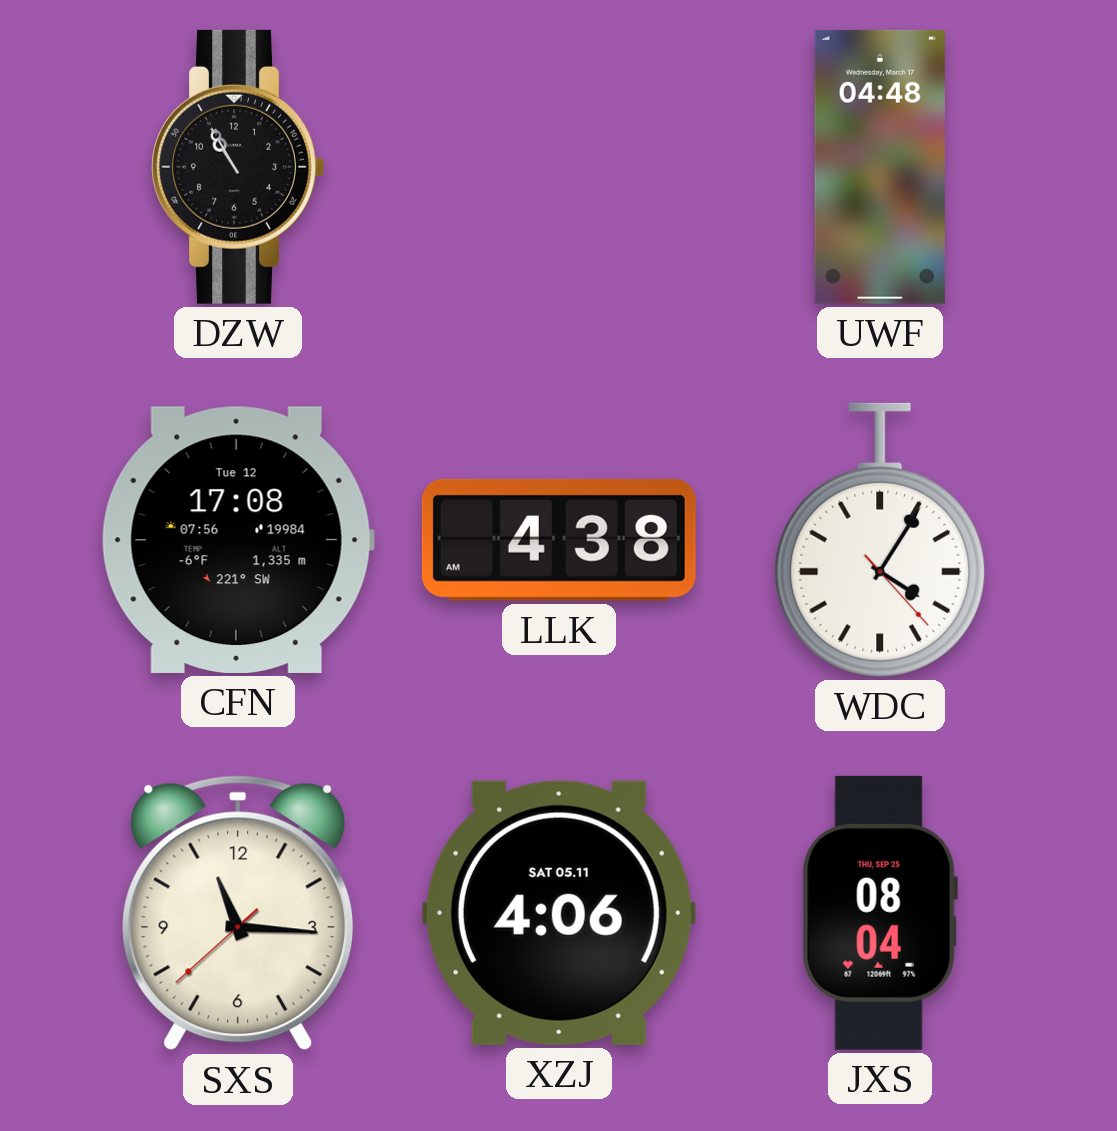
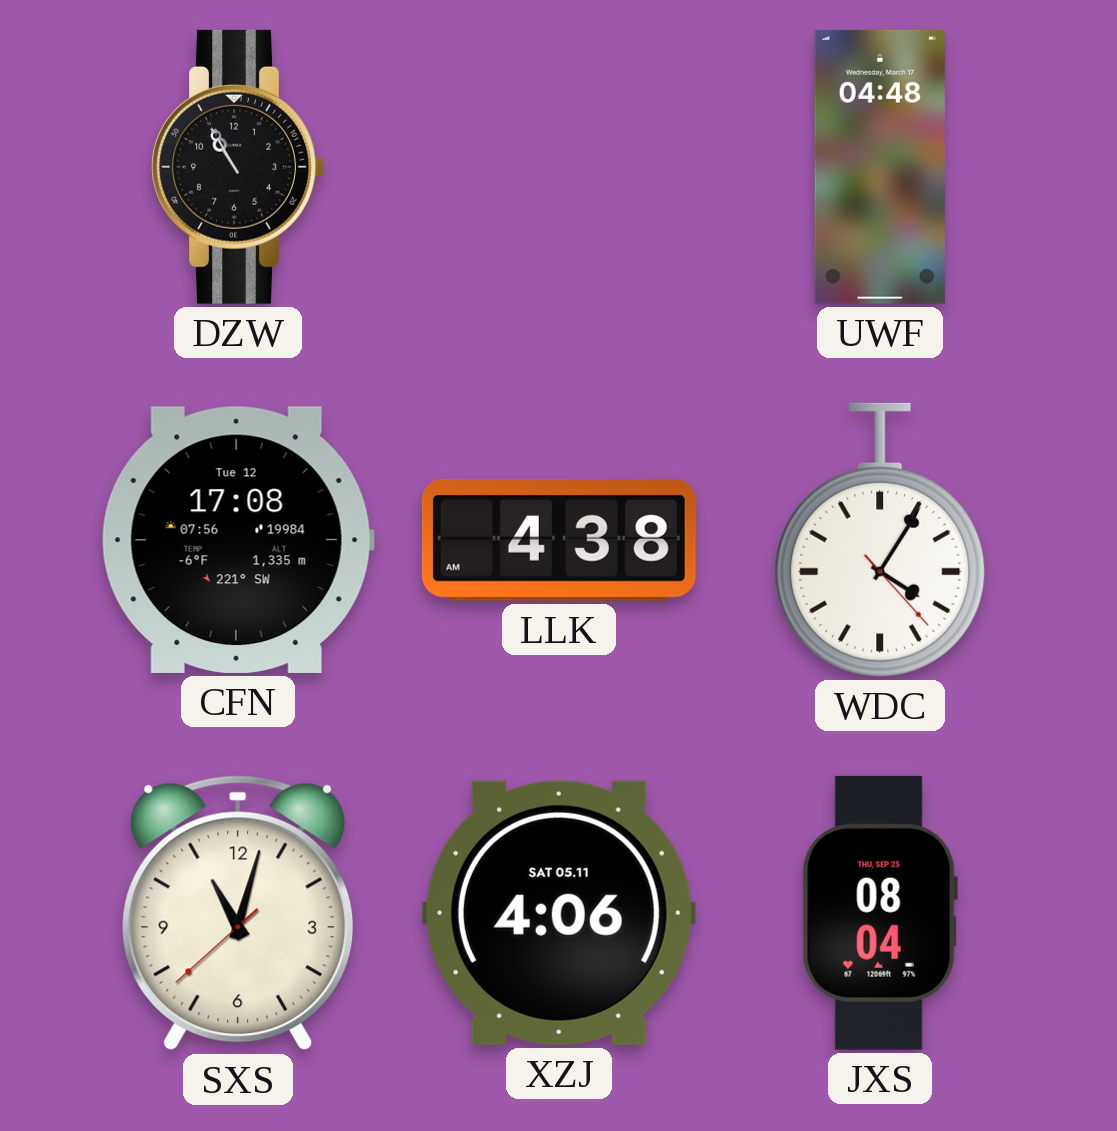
SXS: 11:15 -> 11:02
